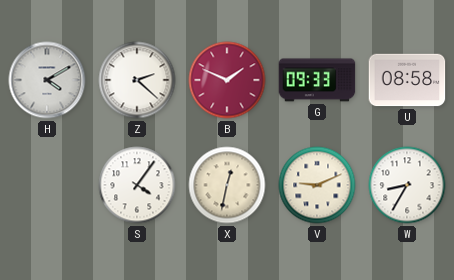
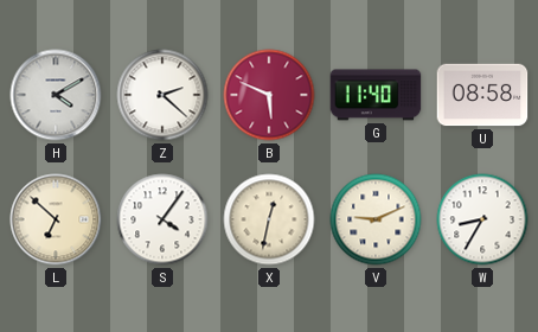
B: 1:49 -> 5:49
G: 09:33 -> 11:40
L: none -> 6:52
